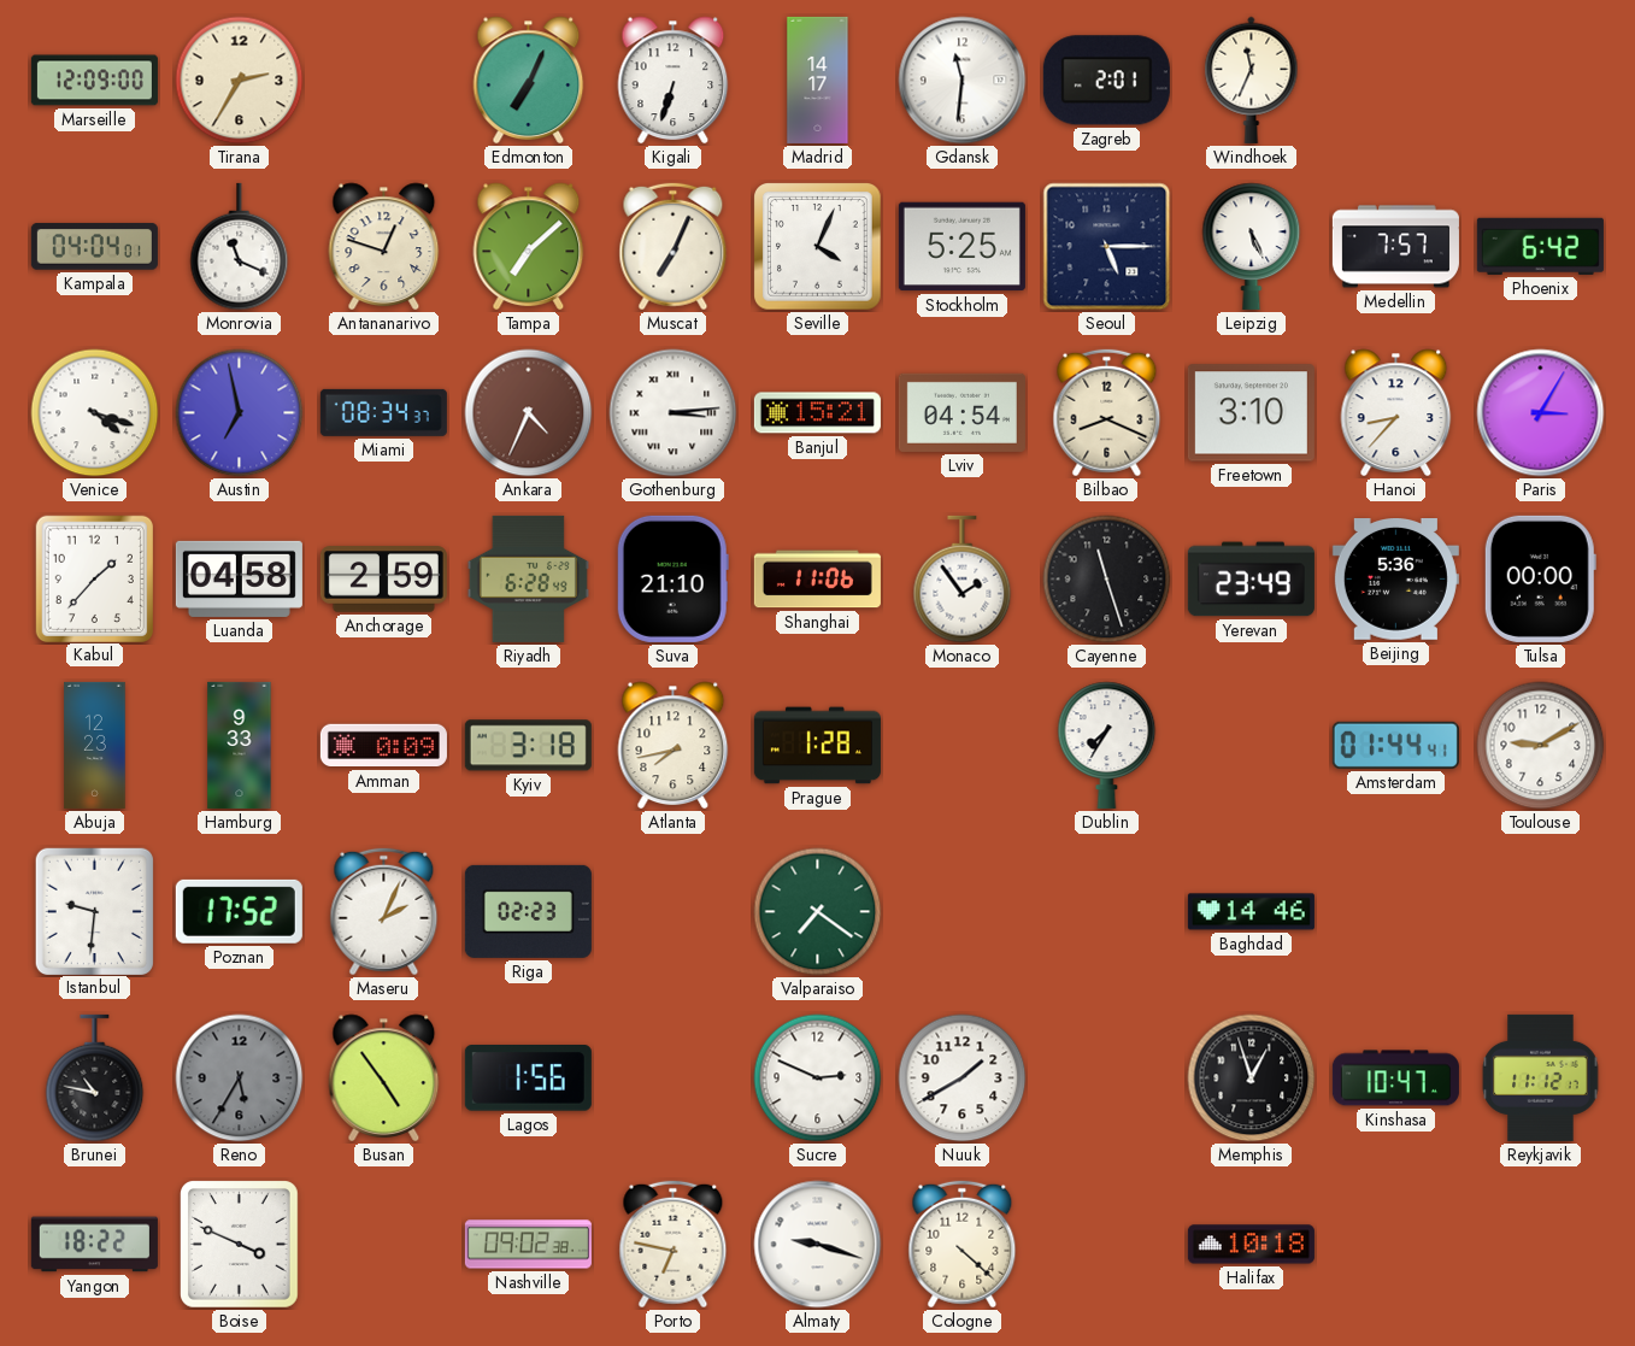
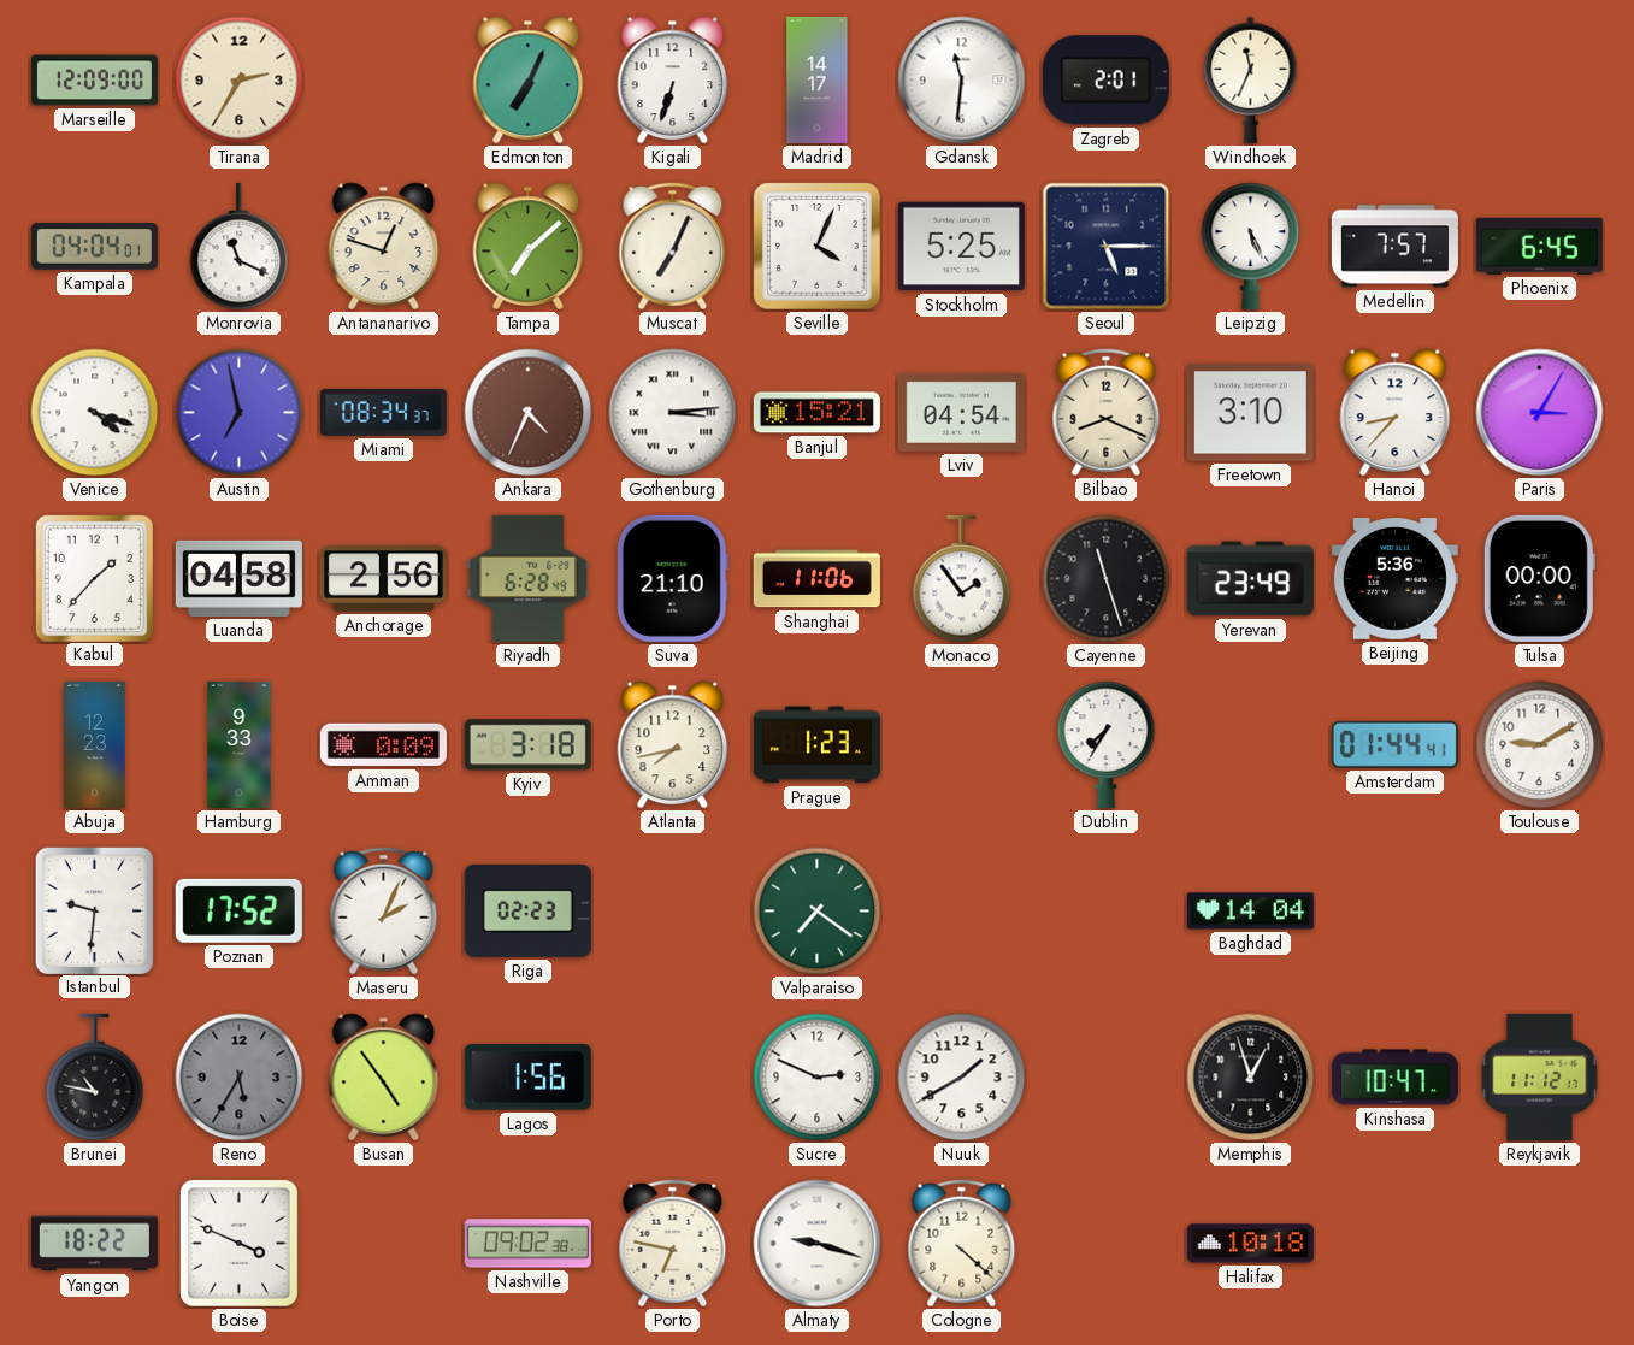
Phoenix: 6:42 -> 6:45
Anchorage: 2:59 -> 2:56
Prague: 1:28 -> 1:23
Baghdad: 14:46 -> 14:04
